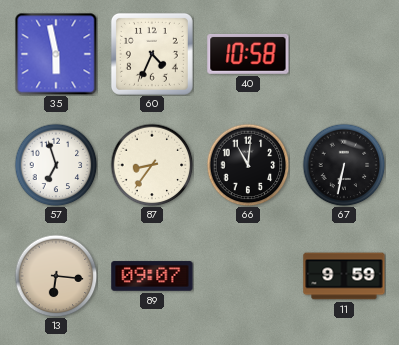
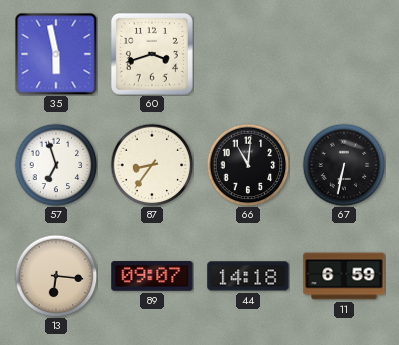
60: 4:34 -> 3:42
40: 10:58 -> none
44: none -> 14:18
11: 9:59 -> 6:59
